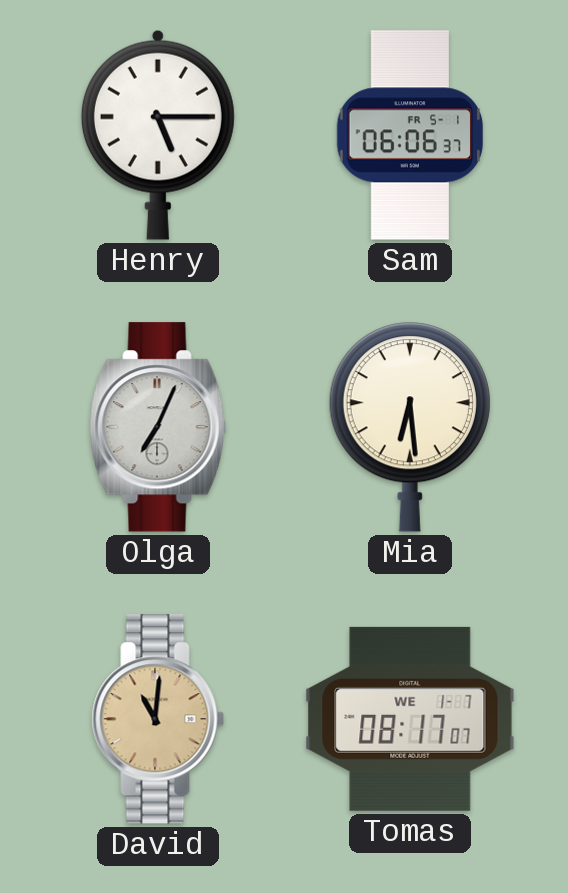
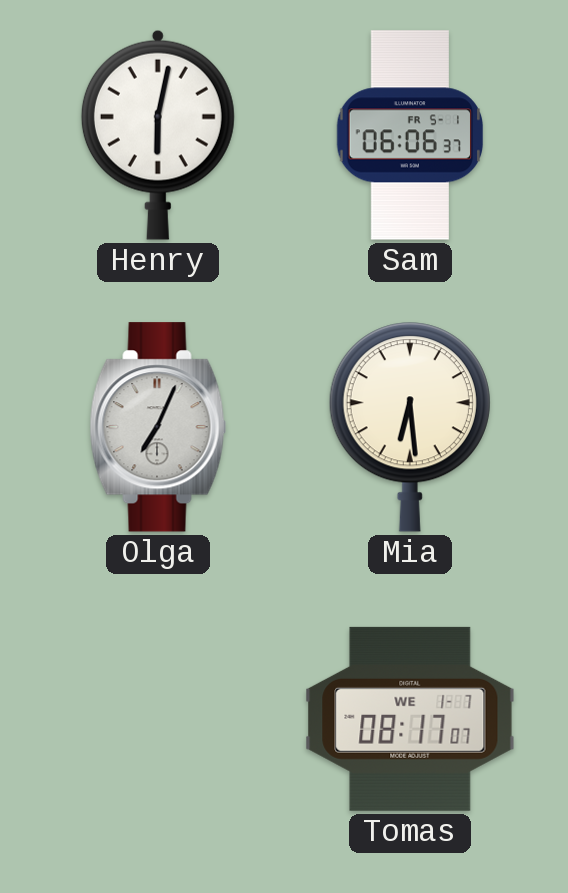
Henry: 5:15 -> 6:02
David: 11:01 -> none
